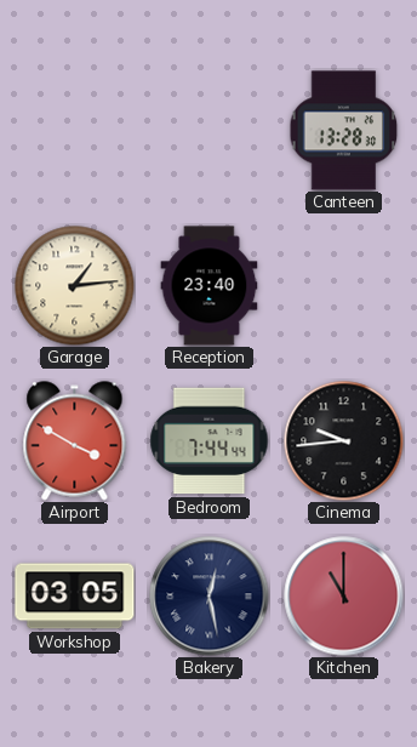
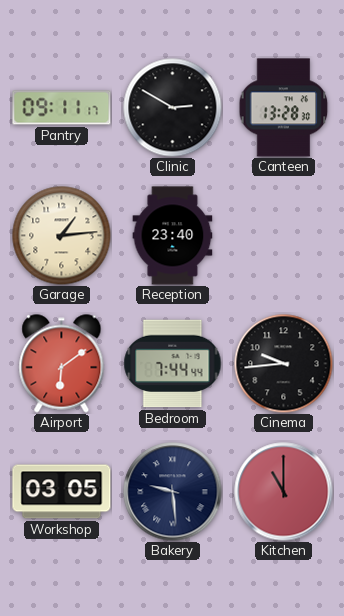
Pantry: none -> 09:11
Clinic: none -> 2:50
Airport: 3:50 -> 6:09
Bakery: 12:28 -> 9:29
